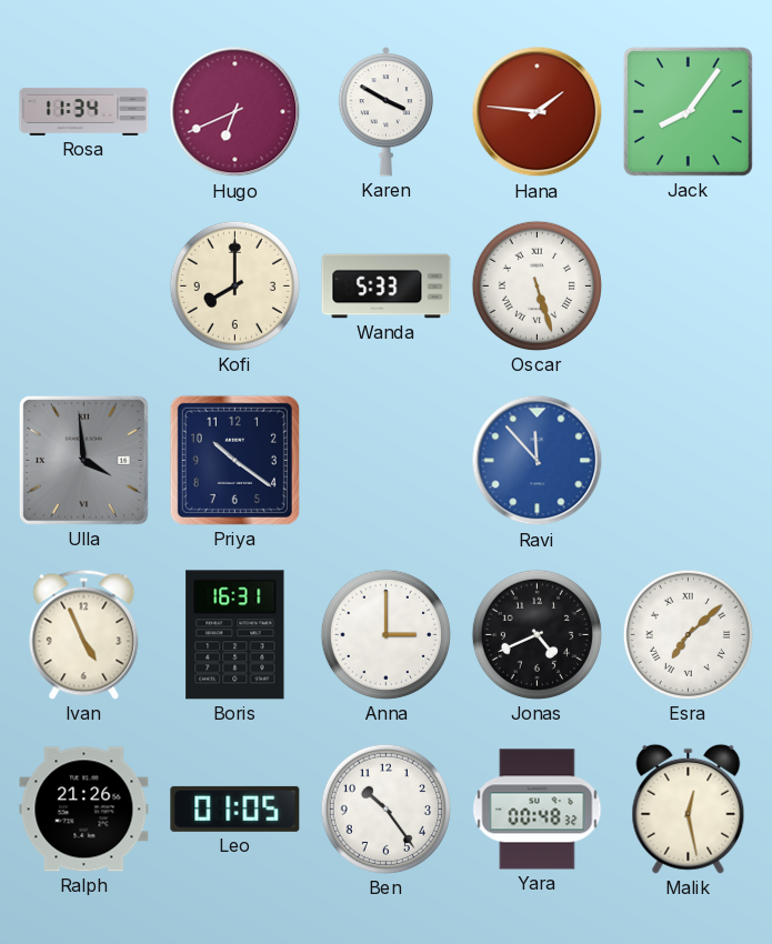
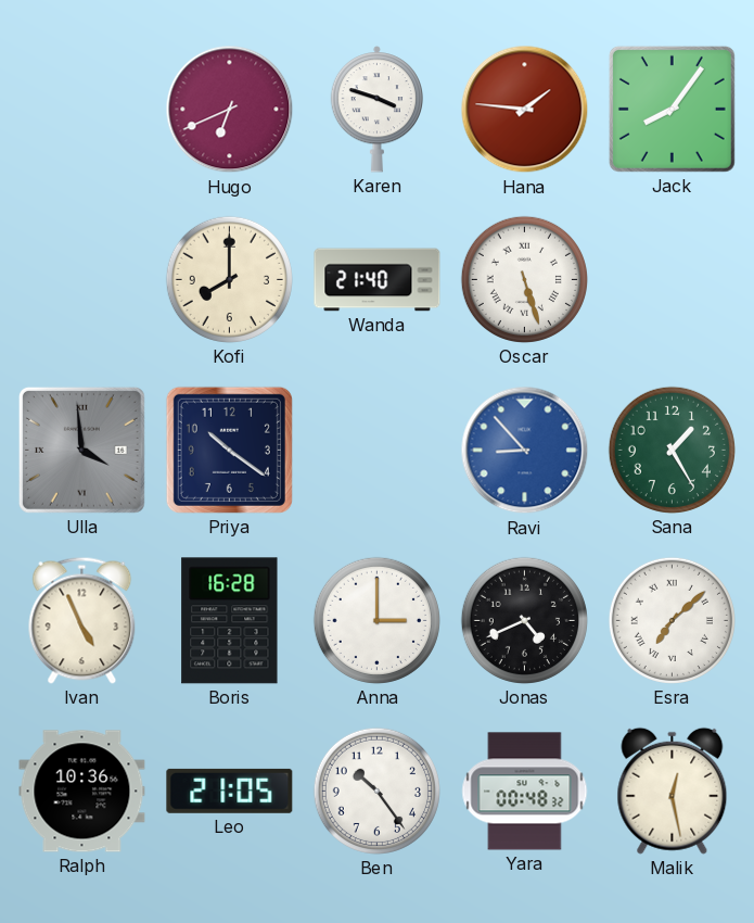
Rosa: 11:34 -> none
Karen: 3:50 -> 3:48
Wanda: 5:33 -> 21:40
Ravi: 11:53 -> 8:53
Sana: none -> 1:25
Boris: 16:31 -> 16:28
Ralph: 21:26 -> 10:36
Leo: 01:05 -> 21:05
